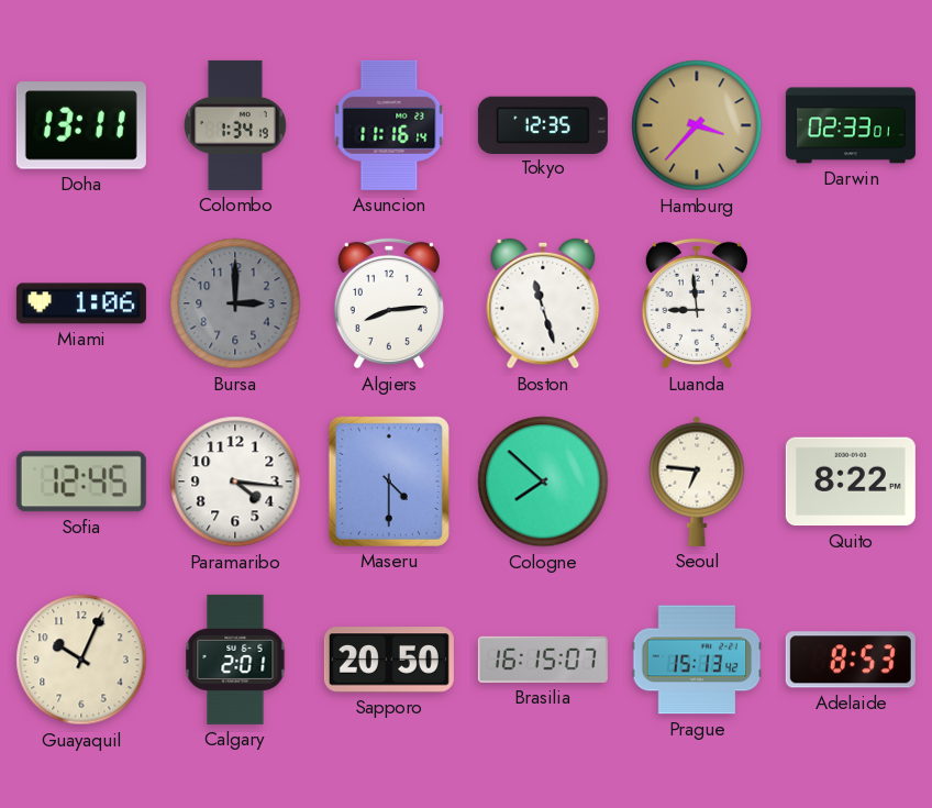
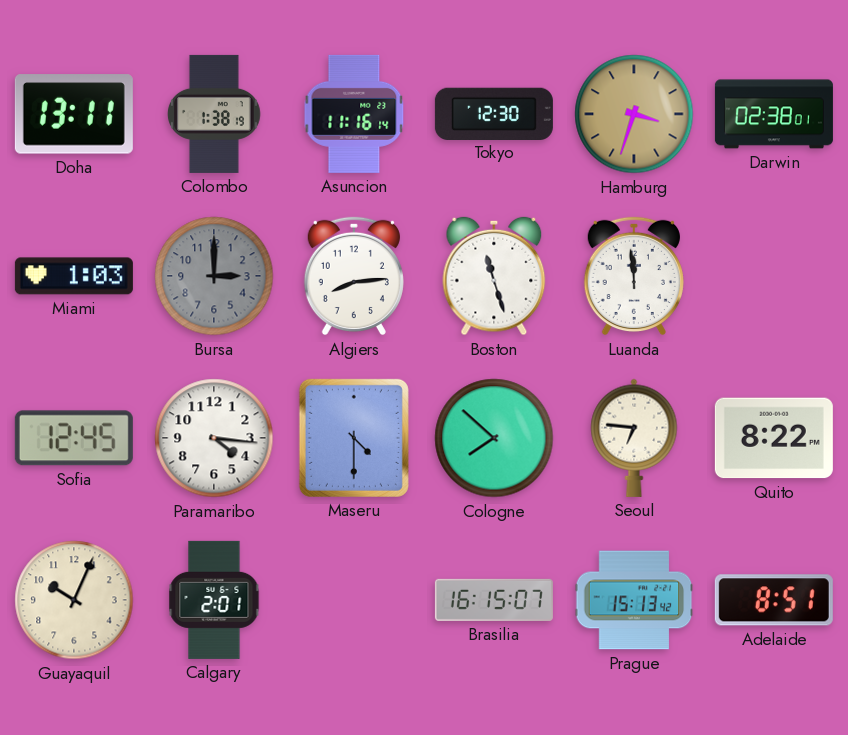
Colombo: 1:34 -> 1:38
Tokyo: 12:35 -> 12:30
Hamburg: 3:37 -> 3:33
Darwin: 02:33 -> 02:38
Miami: 1:06 -> 1:03
Luanda: 8:59 -> 11:59
Sapporo: 20:50 -> none
Adelaide: 8:53 -> 8:51
